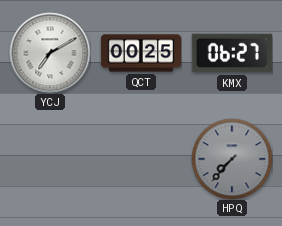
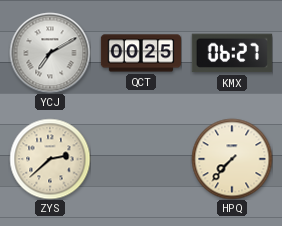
ZYS: none -> 2:38
HPQ dial: grey -> cream
